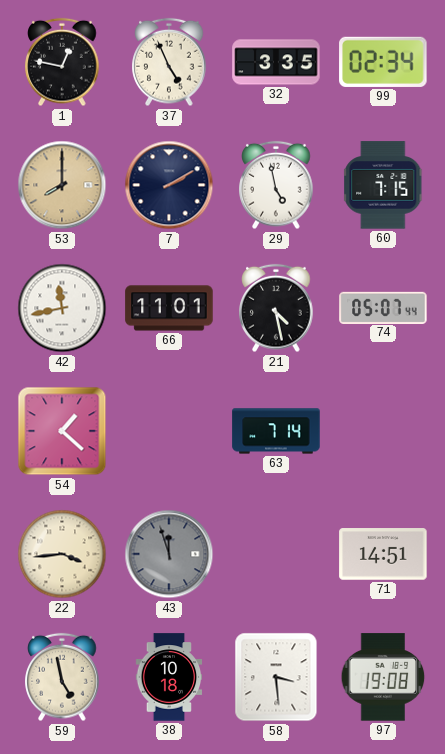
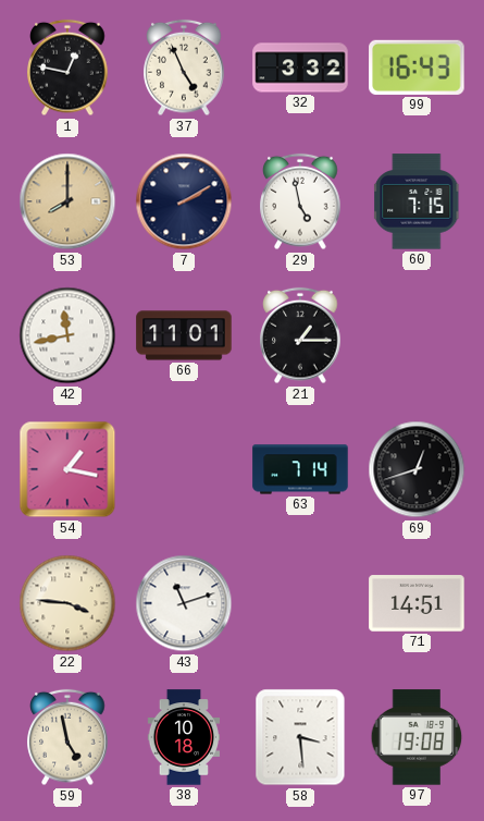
32: 3:35 -> 3:32
99: 02:34 -> 16:43
21: 4:28 -> 1:15
74: 05:07 -> none
54: 1:22 -> 1:17
69: none -> 12:42
22: 3:44 -> 3:46
43: 11:57 -> 11:12
43 dial: grey -> white
